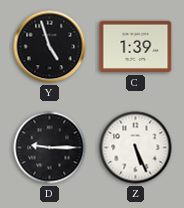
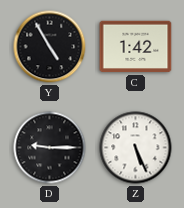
Y: 4:57 -> 4:55
C: 1:39 -> 1:42
